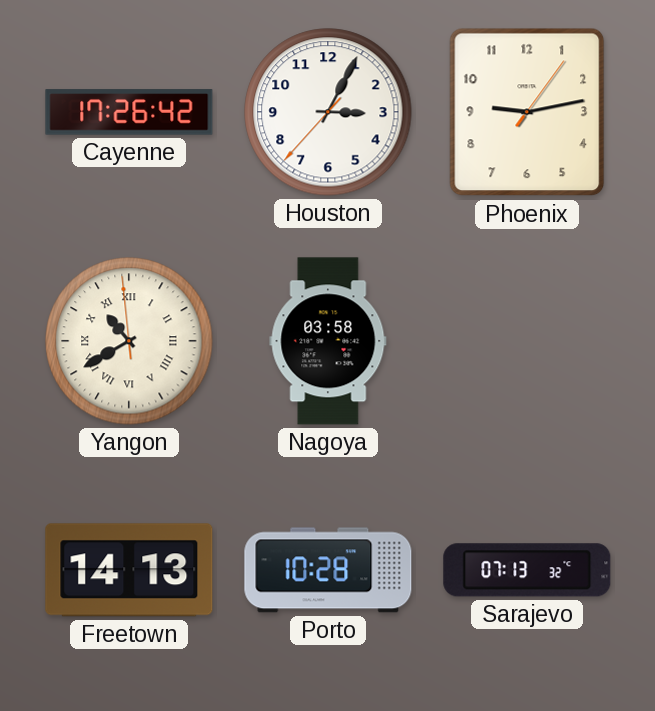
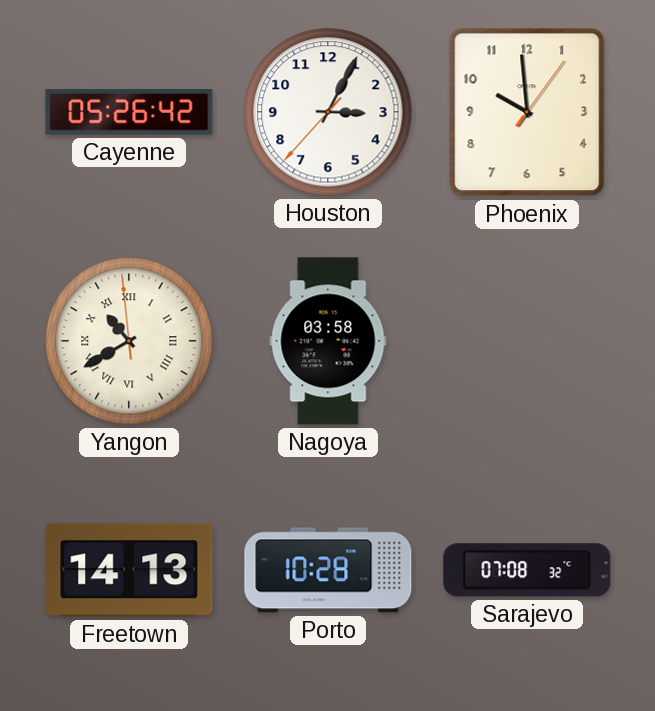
Cayenne: 17:26 -> 05:26
Phoenix: 9:13 -> 9:59
Sarajevo: 07:13 -> 07:08
